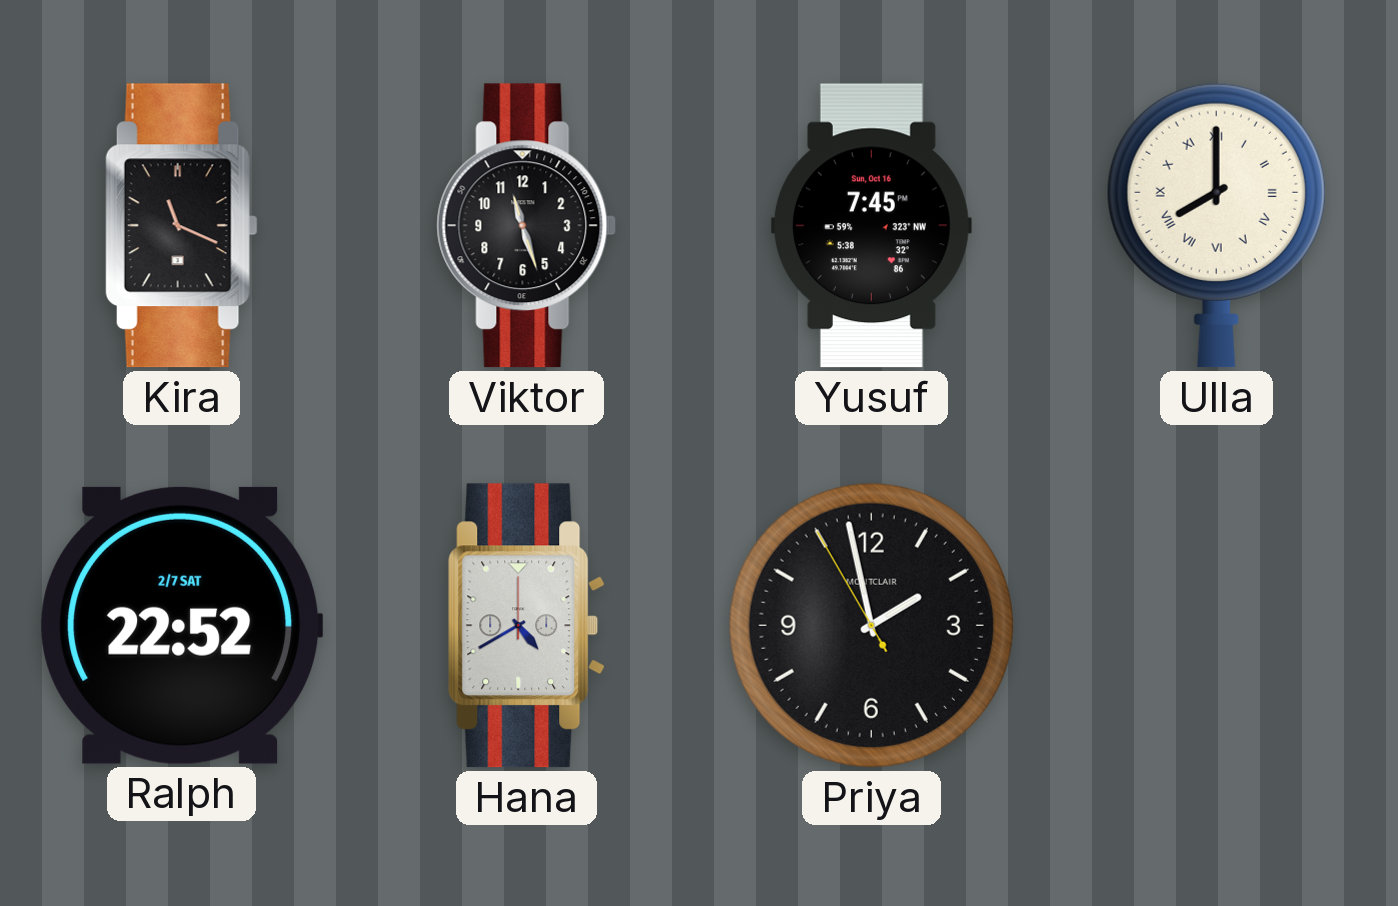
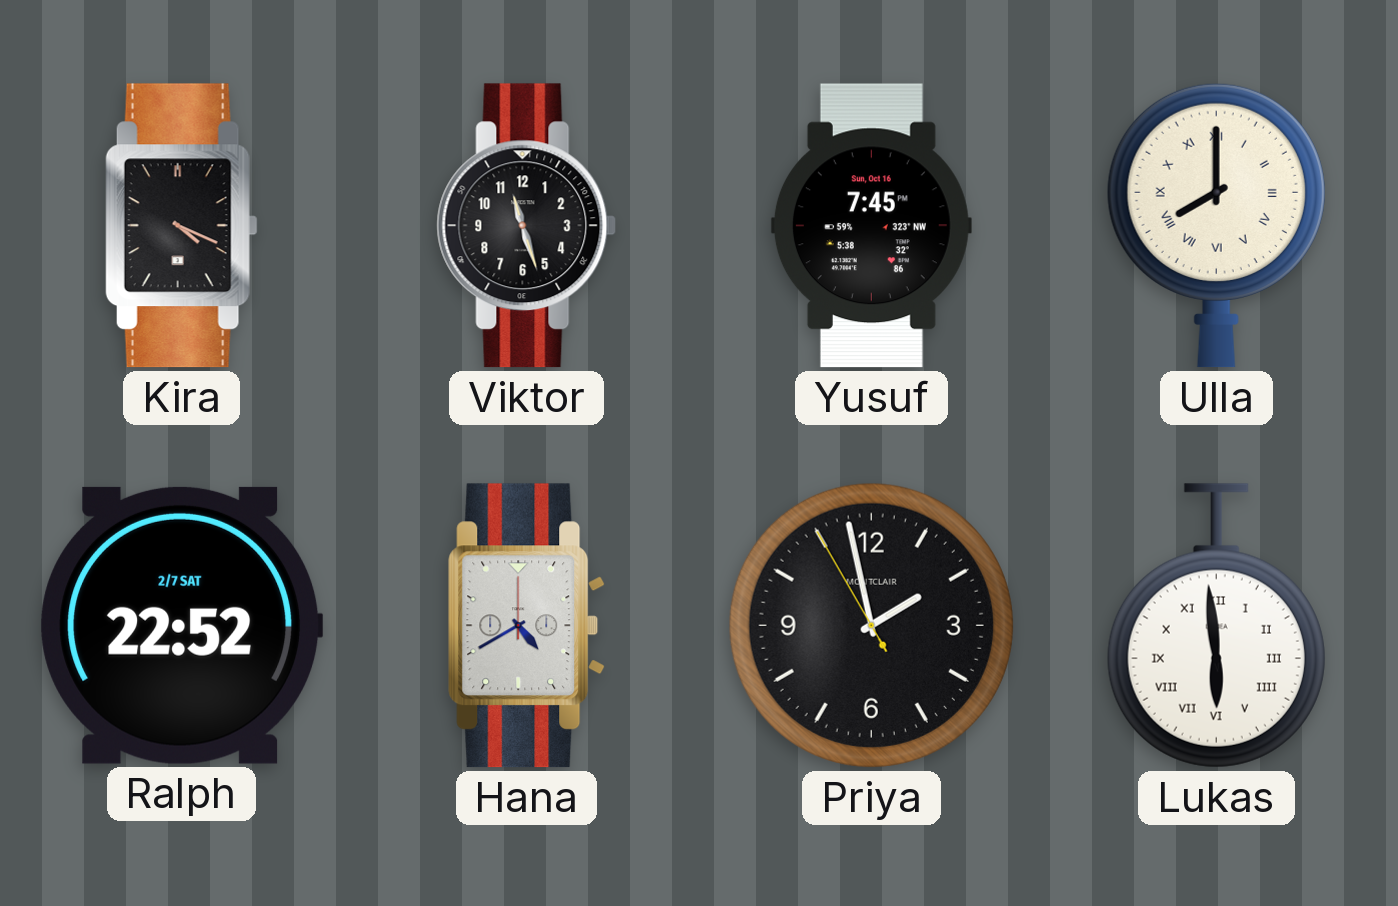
Kira: 11:19 -> 4:19
Lukas: none -> 5:59
